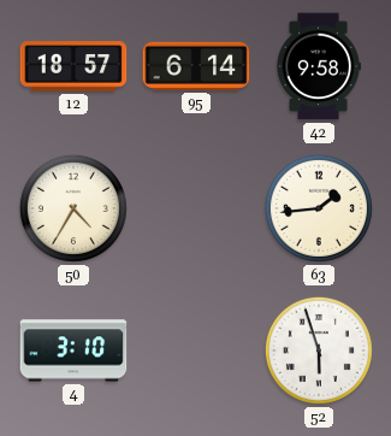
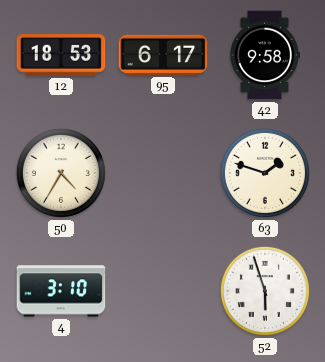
12: 18:57 -> 18:53
95: 6:14 -> 6:17
63: 1:44 -> 1:48
